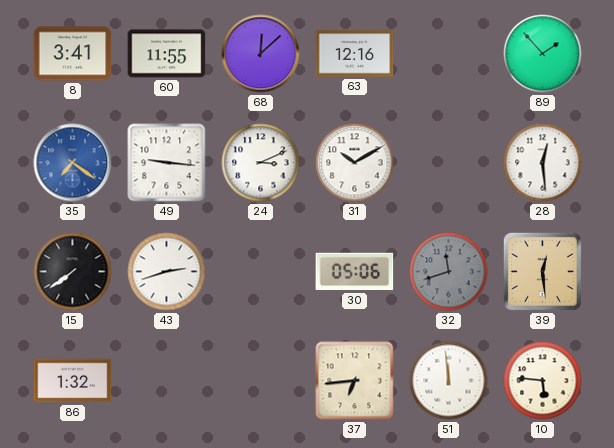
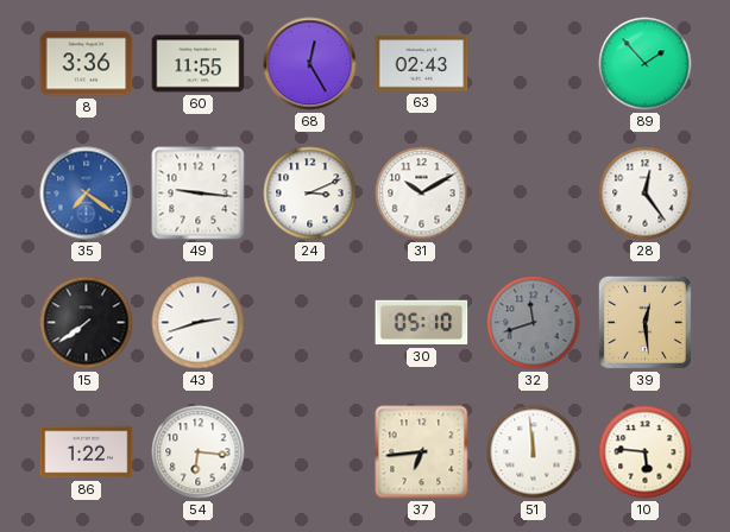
8: 3:41 -> 3:36
68: 12:08 -> 12:25
63: 12:16 -> 02:43
28: 12:29 -> 12:24
30: 05:06 -> 05:10
86: 1:32 -> 1:22
54: none -> 6:16
